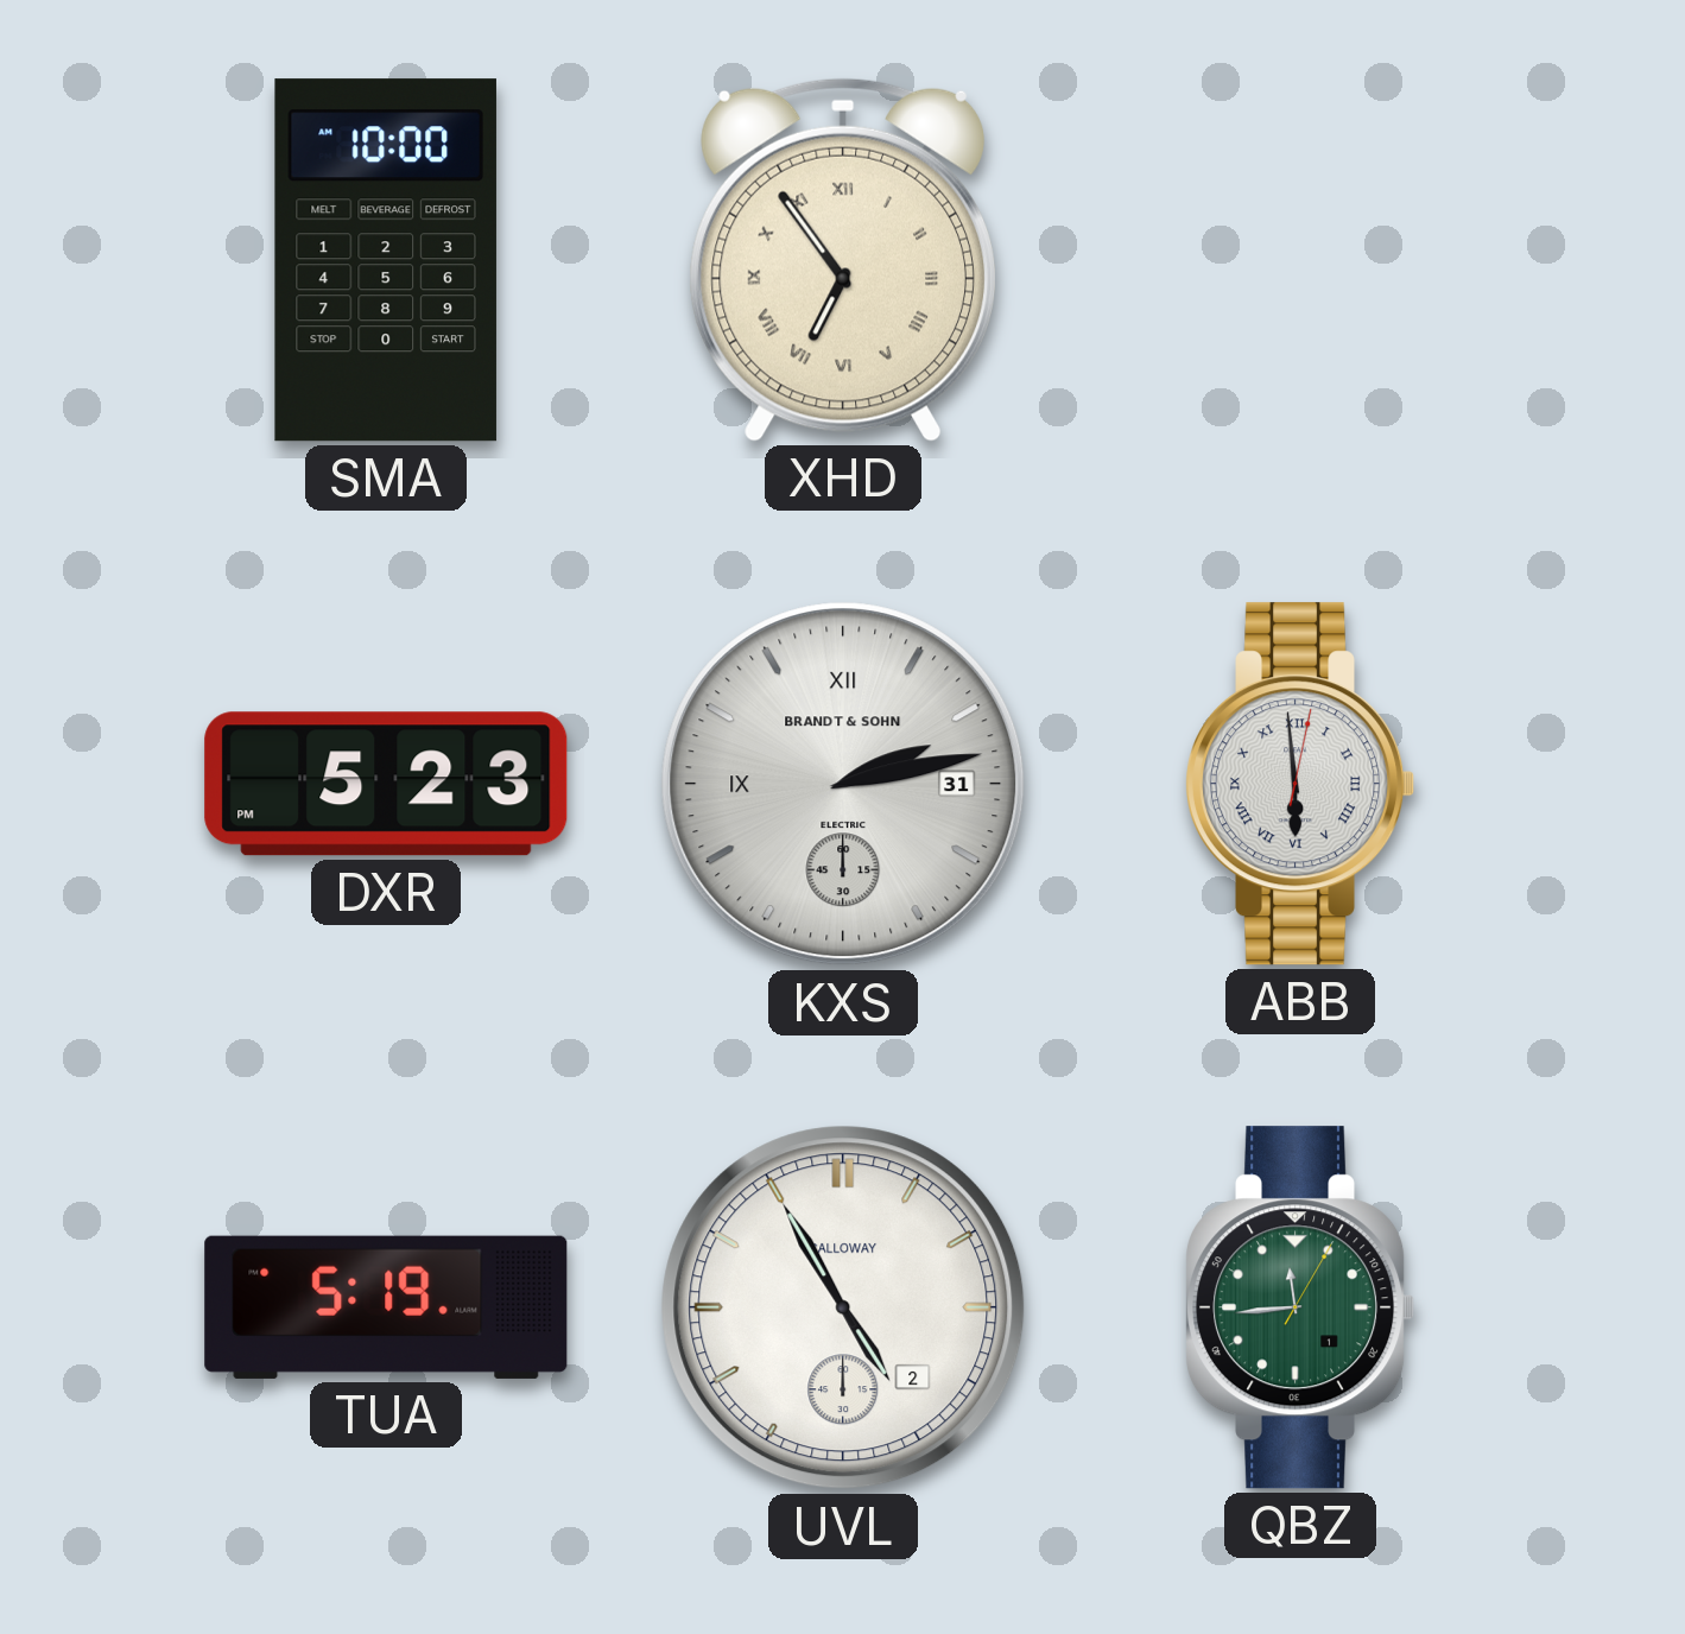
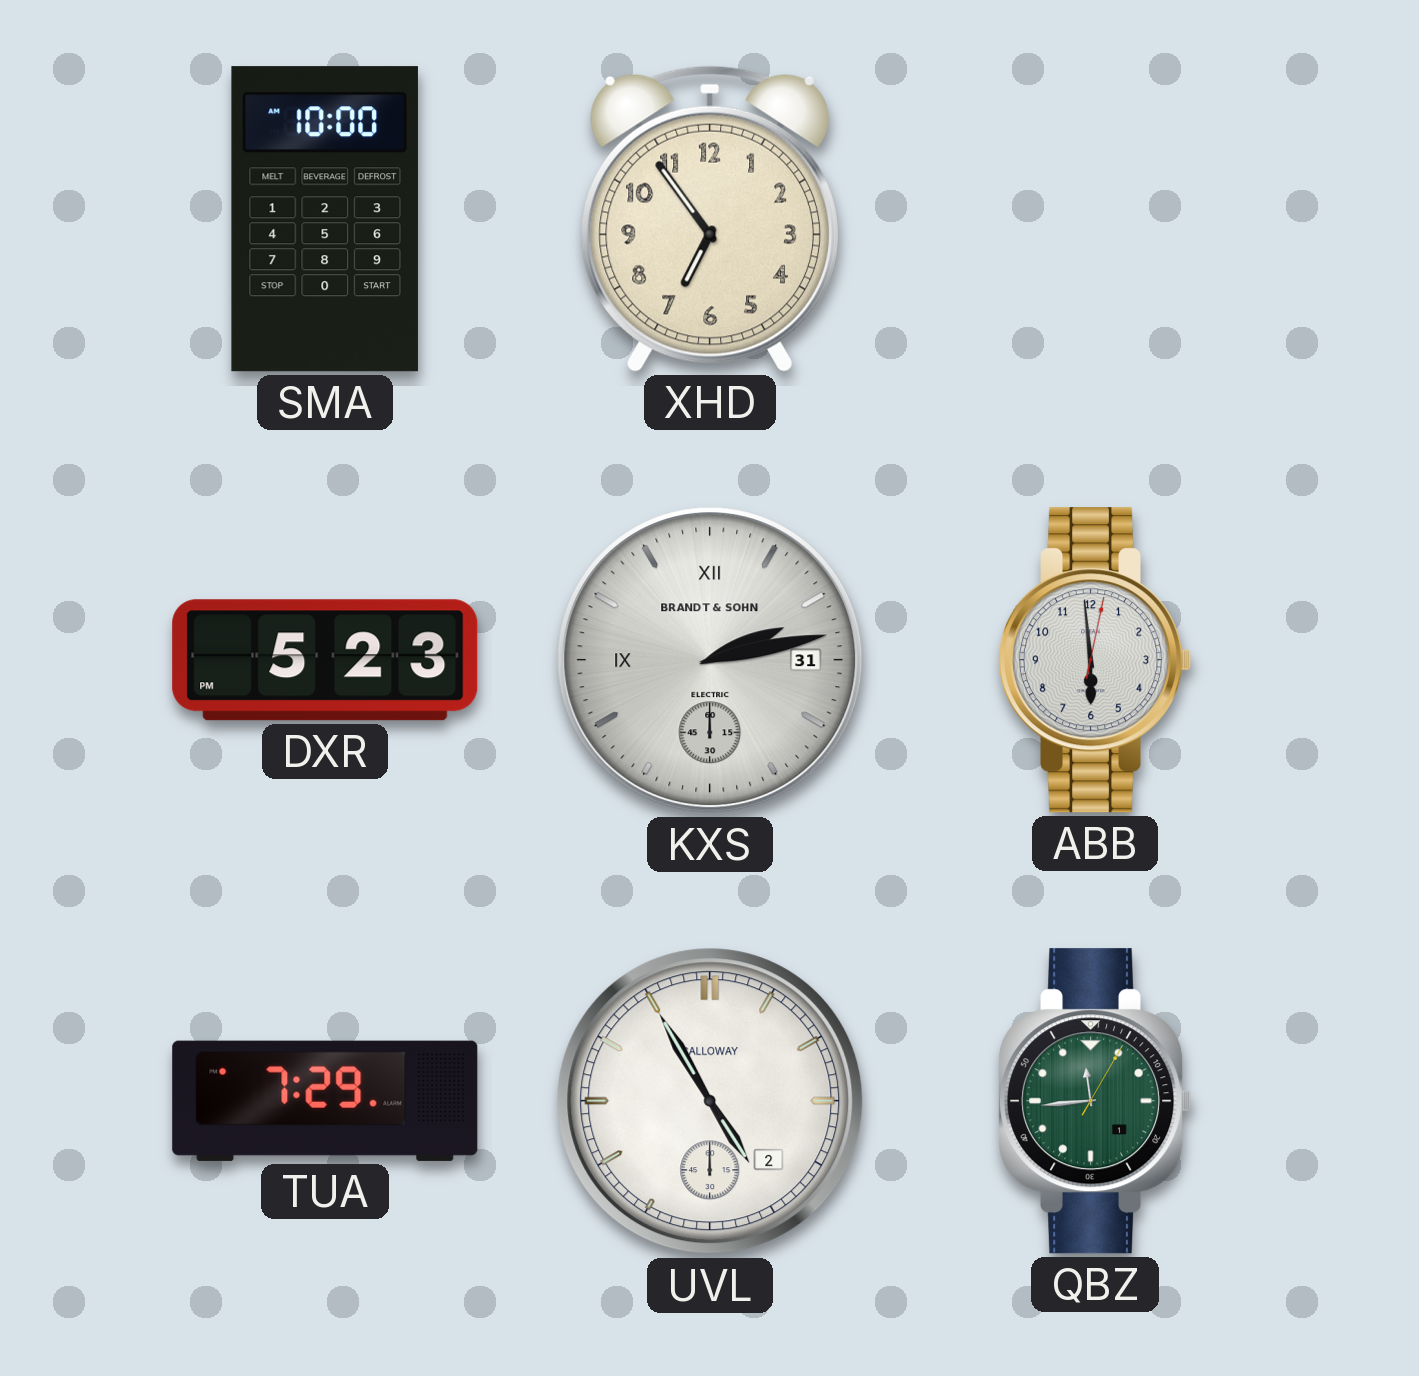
XHD numerals: Roman -> Arabic
ABB numerals: Roman -> Arabic
TUA: 5:19 -> 7:29
